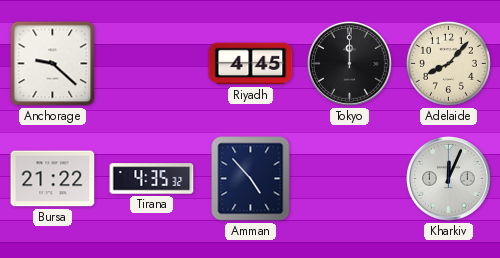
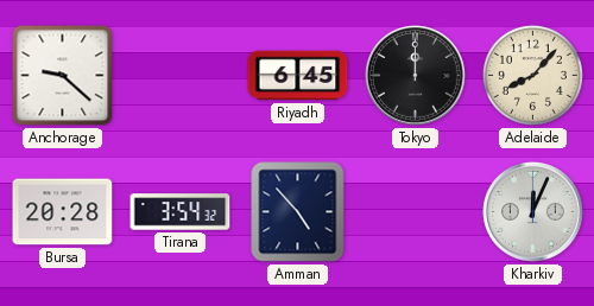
Riyadh: 4:45 -> 6:45
Bursa: 21:22 -> 20:28
Tirana: 4:35 -> 3:54
